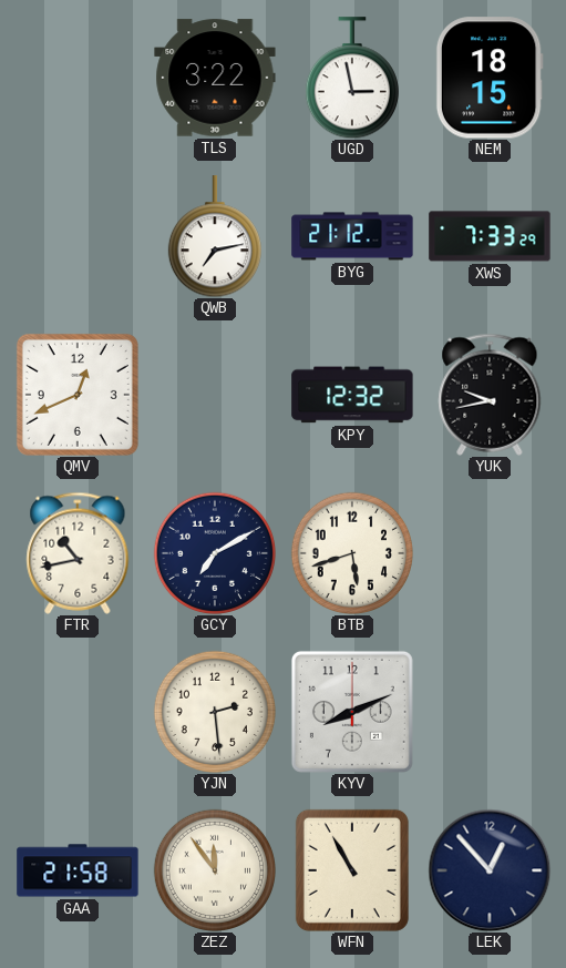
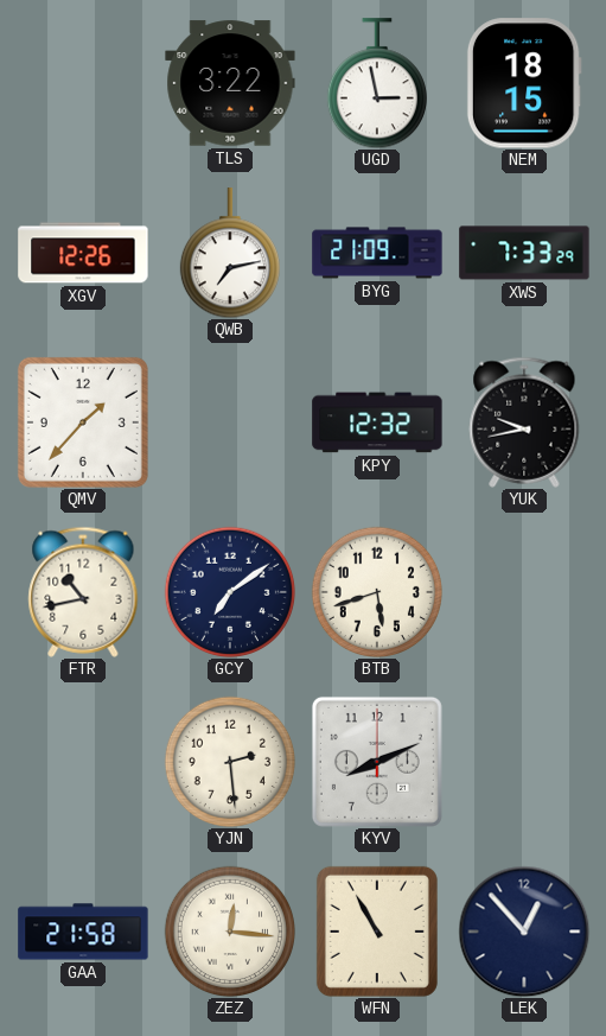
XGV: none -> 12:26
BYG: 21:12 -> 21:09
QMV: 12:41 -> 1:37
GCY: 7:10 -> 7:09
ZEZ: 11:54 -> 12:16
